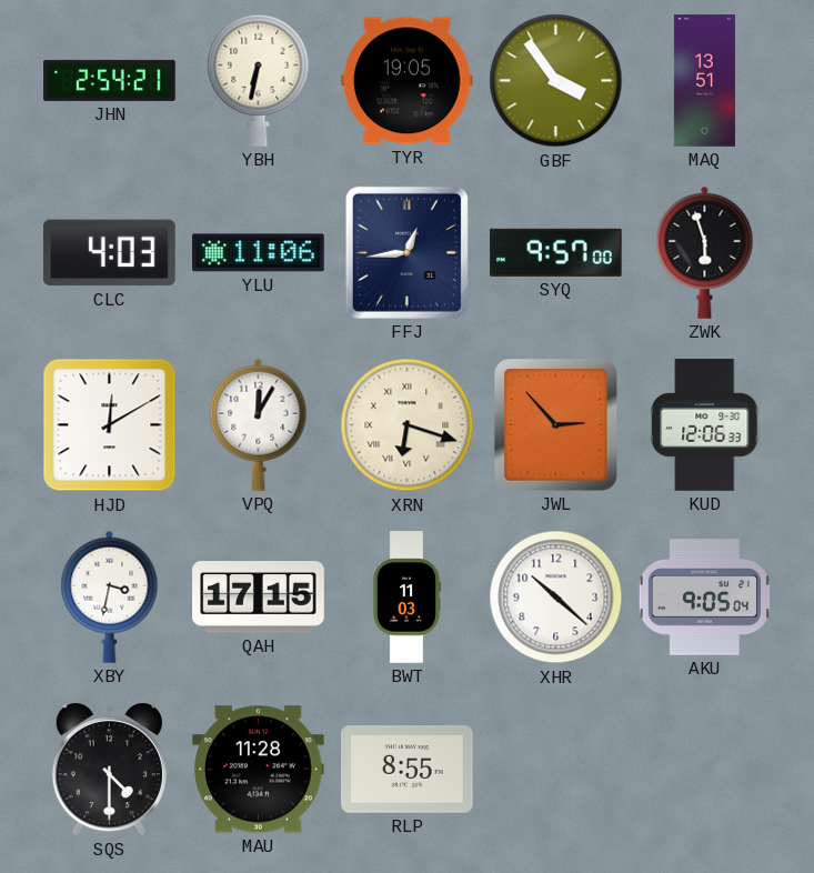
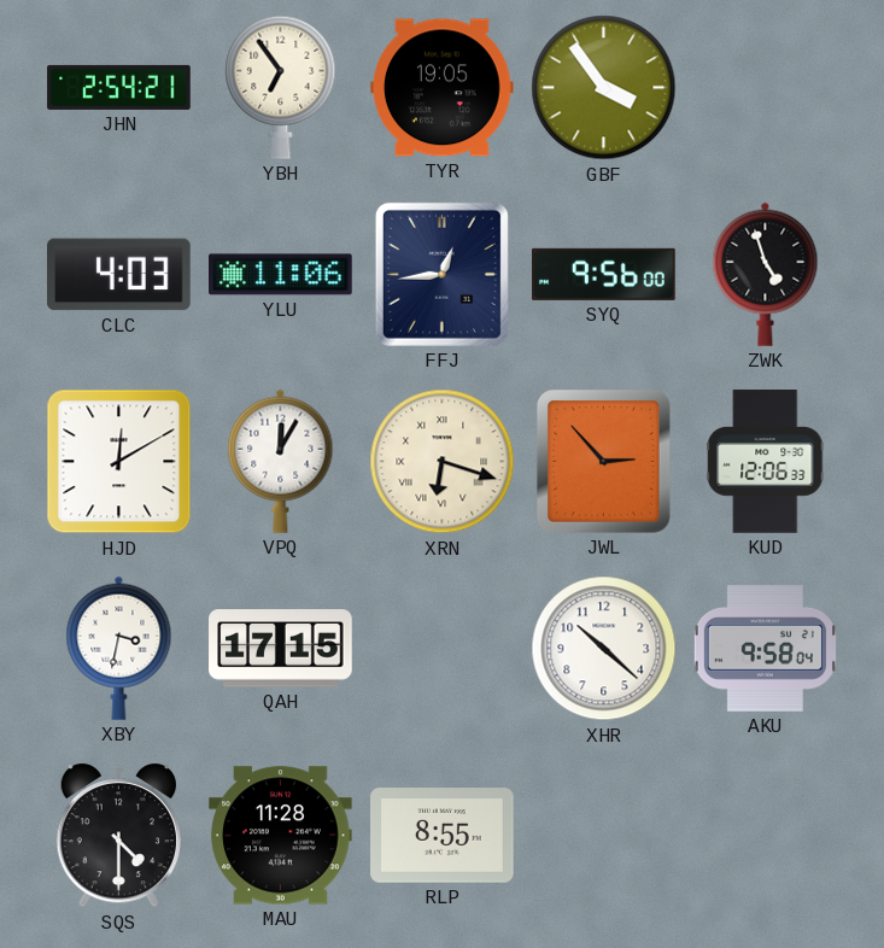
YBH: 6:32 -> 6:54
MAQ: 13:51 -> none
SYQ: 9:57 -> 9:56
ZWK: 5:57 -> 4:57
BWT: 11:03 -> none
AKU: 9:05 -> 9:58
